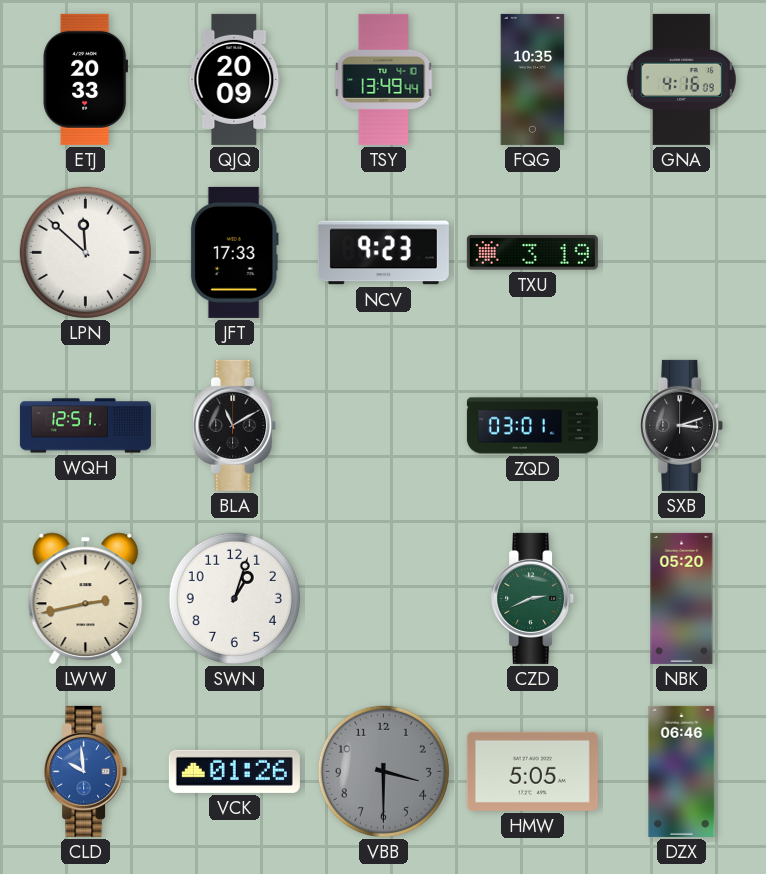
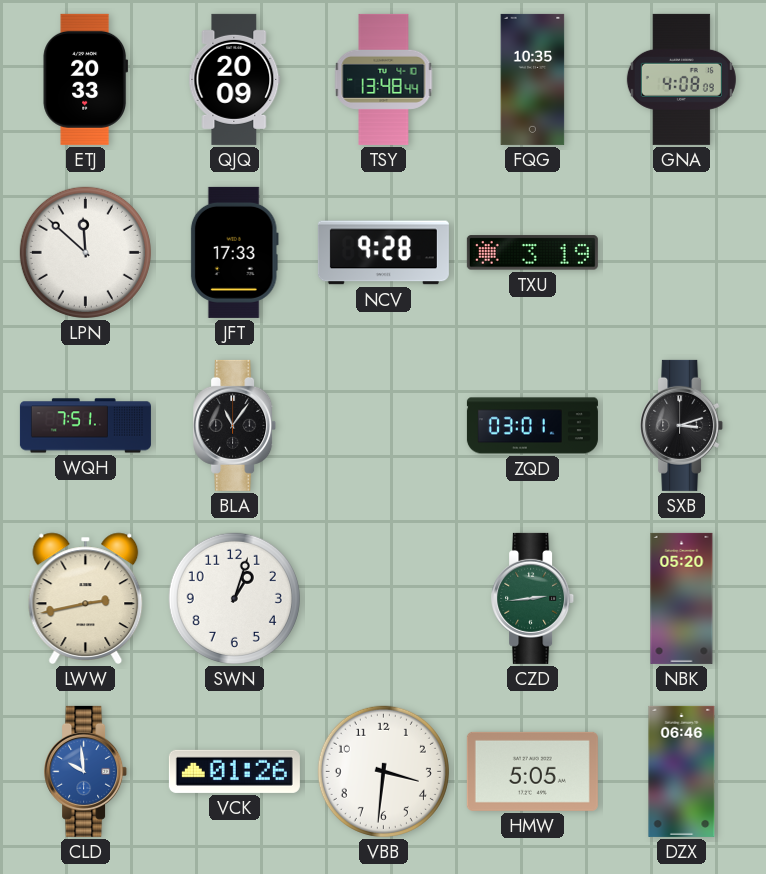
TSY: 13:49 -> 13:48
GNA: 4:16 -> 4:08
NCV: 9:23 -> 9:28
WQH: 12:51 -> 7:51
BLA: 11:10 -> 11:06
CZD: 2:41 -> 2:44
VBB: 3:30 -> 3:31
VBB dial: grey -> white
